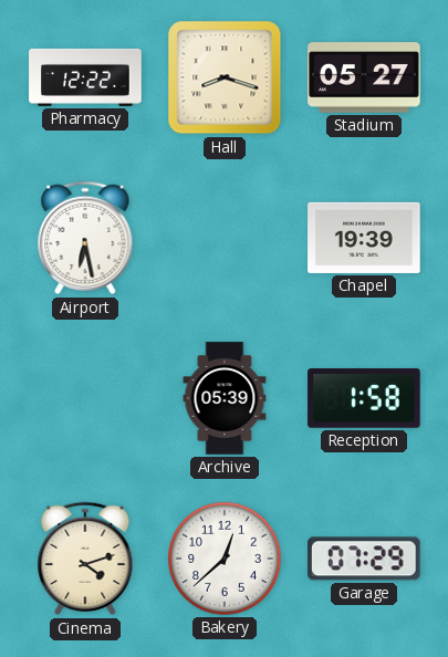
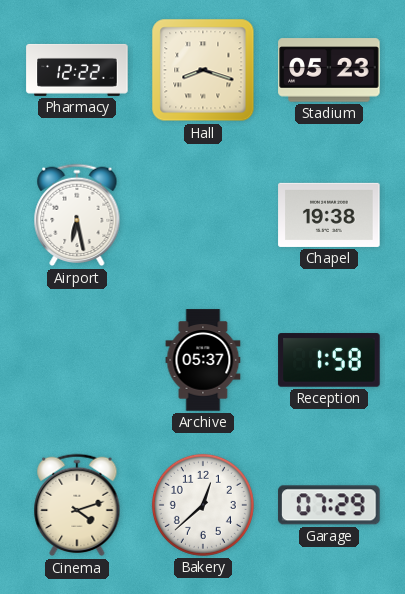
Stadium: 05:27 -> 05:23
Chapel: 19:39 -> 19:38
Archive: 05:39 -> 05:37
